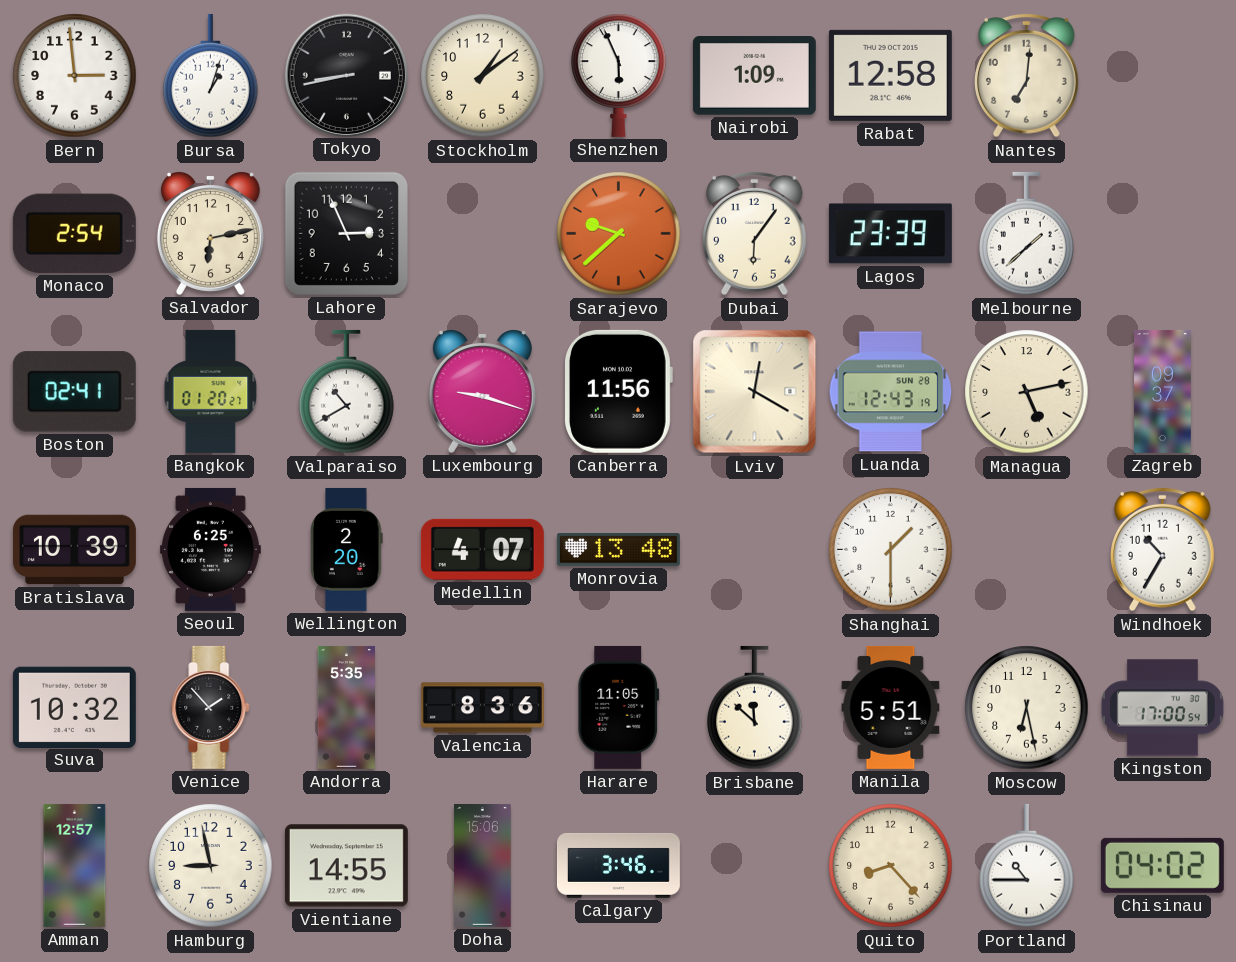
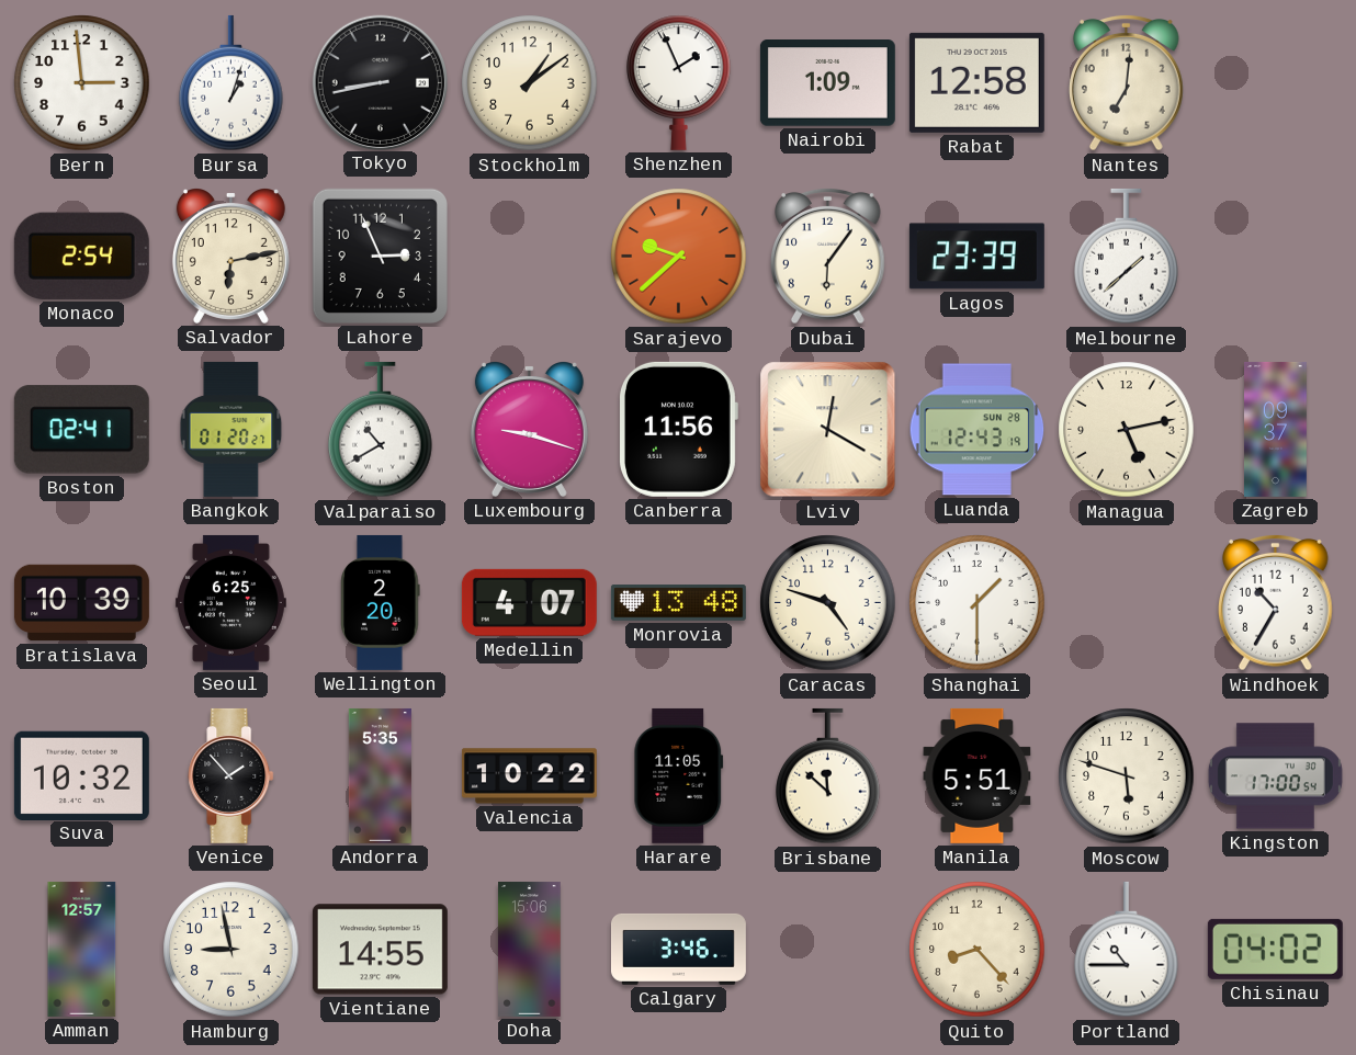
Shenzhen: 5:56 -> 1:56
Caracas: none -> 4:48
Valencia: 8:36 -> 10:22
Moscow: 6:28 -> 5:48
